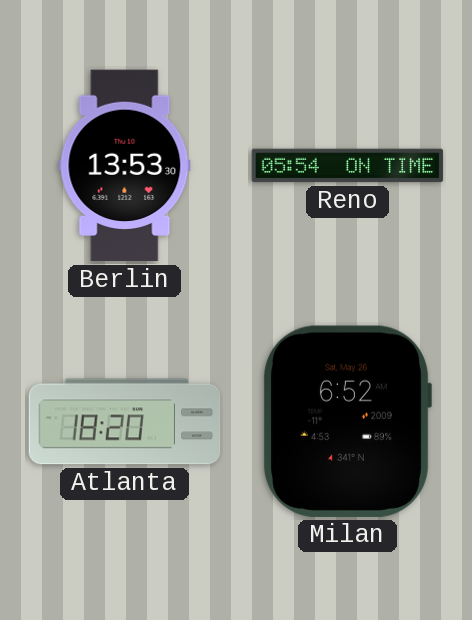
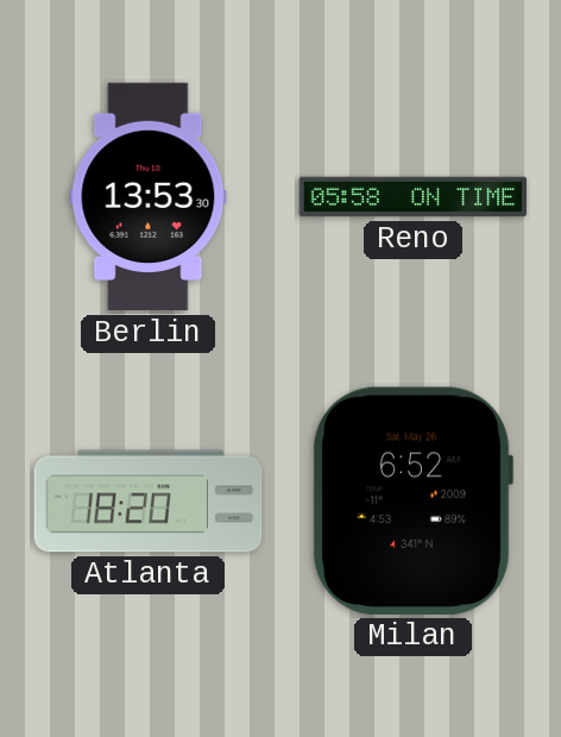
Reno: 05:54 -> 05:58
